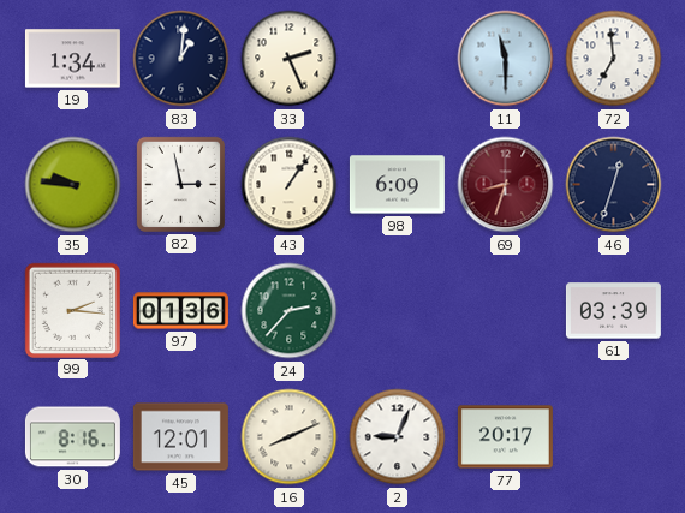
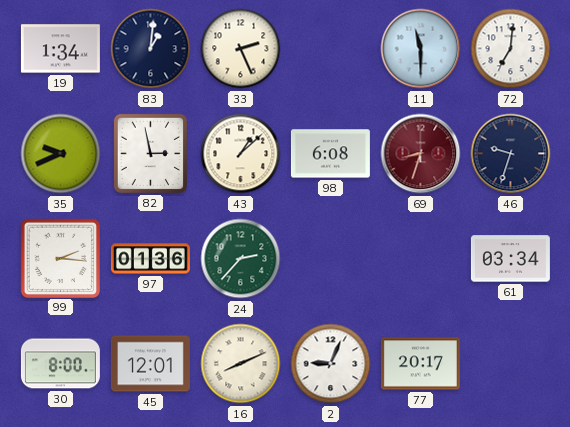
72: 6:59 -> 7:01
35: 9:46 -> 9:41
43: 1:06 -> 1:08
98: 6:09 -> 6:08
46: 12:33 -> 9:33
61: 03:39 -> 03:34
30: 8:16 -> 8:00
